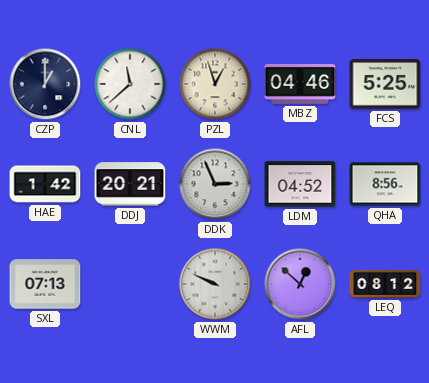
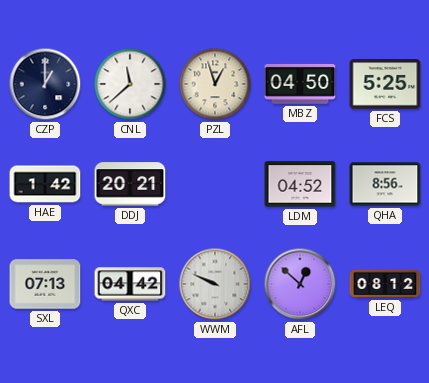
MBZ: 04:46 -> 04:50
DDK: 2:56 -> none
QXC: none -> 04:42
